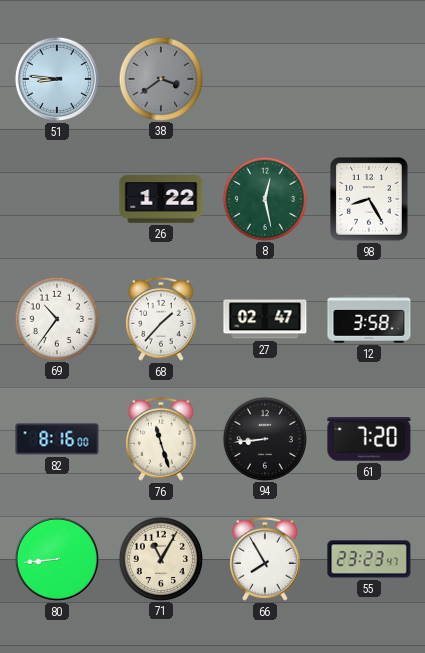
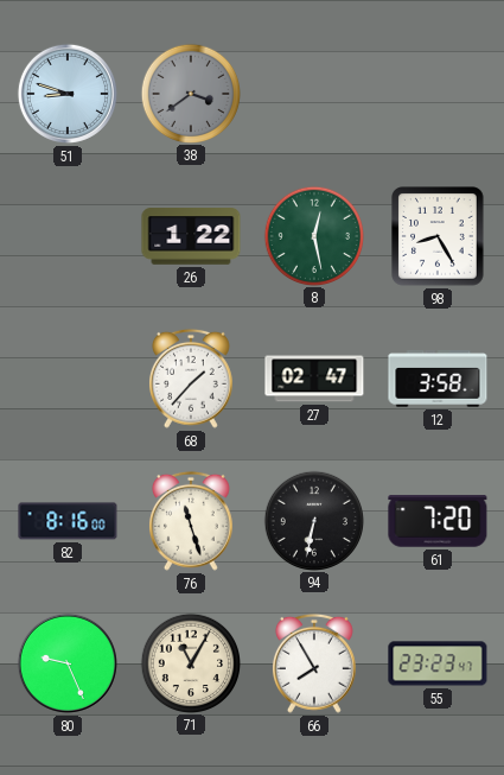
51: 8:46 -> 8:48
69: 10:36 -> none
94: 8:44 -> 6:32
80: 8:44 -> 9:26
